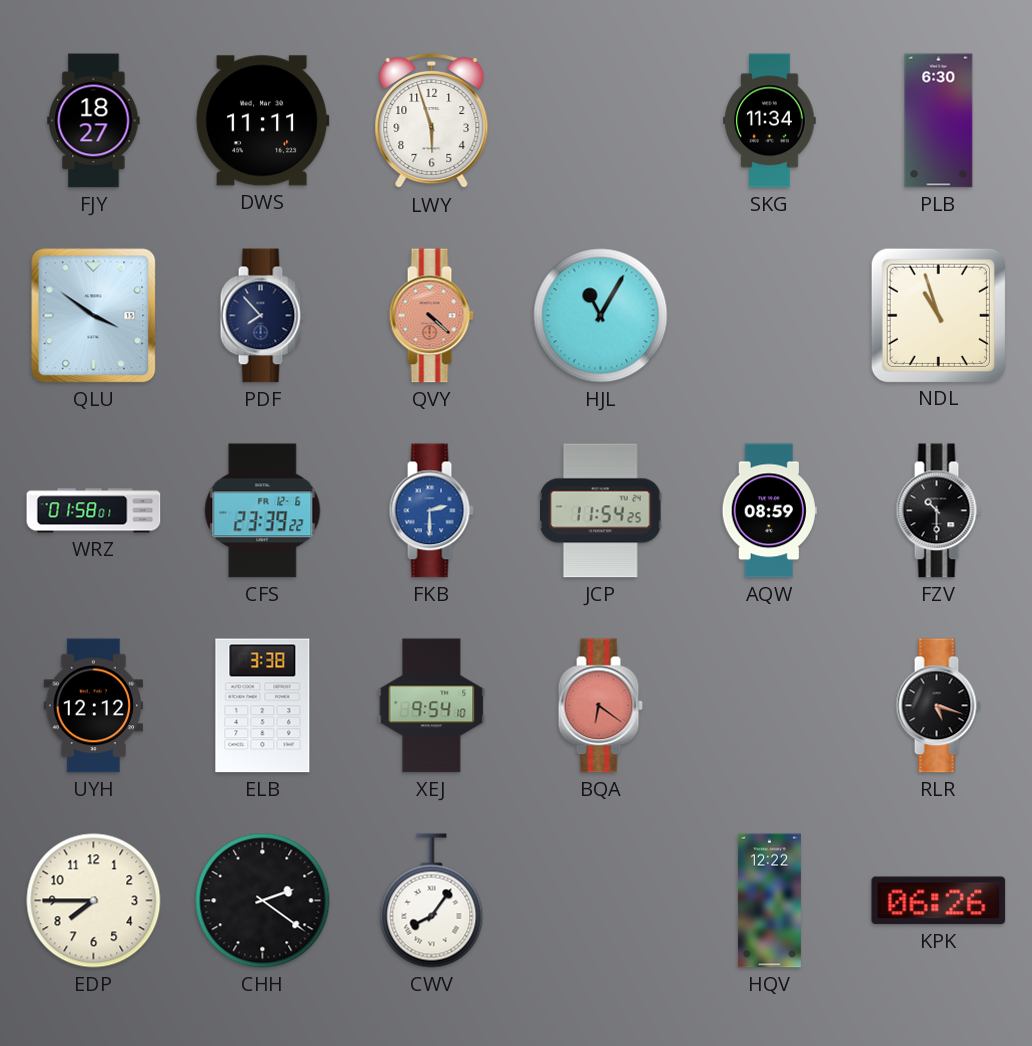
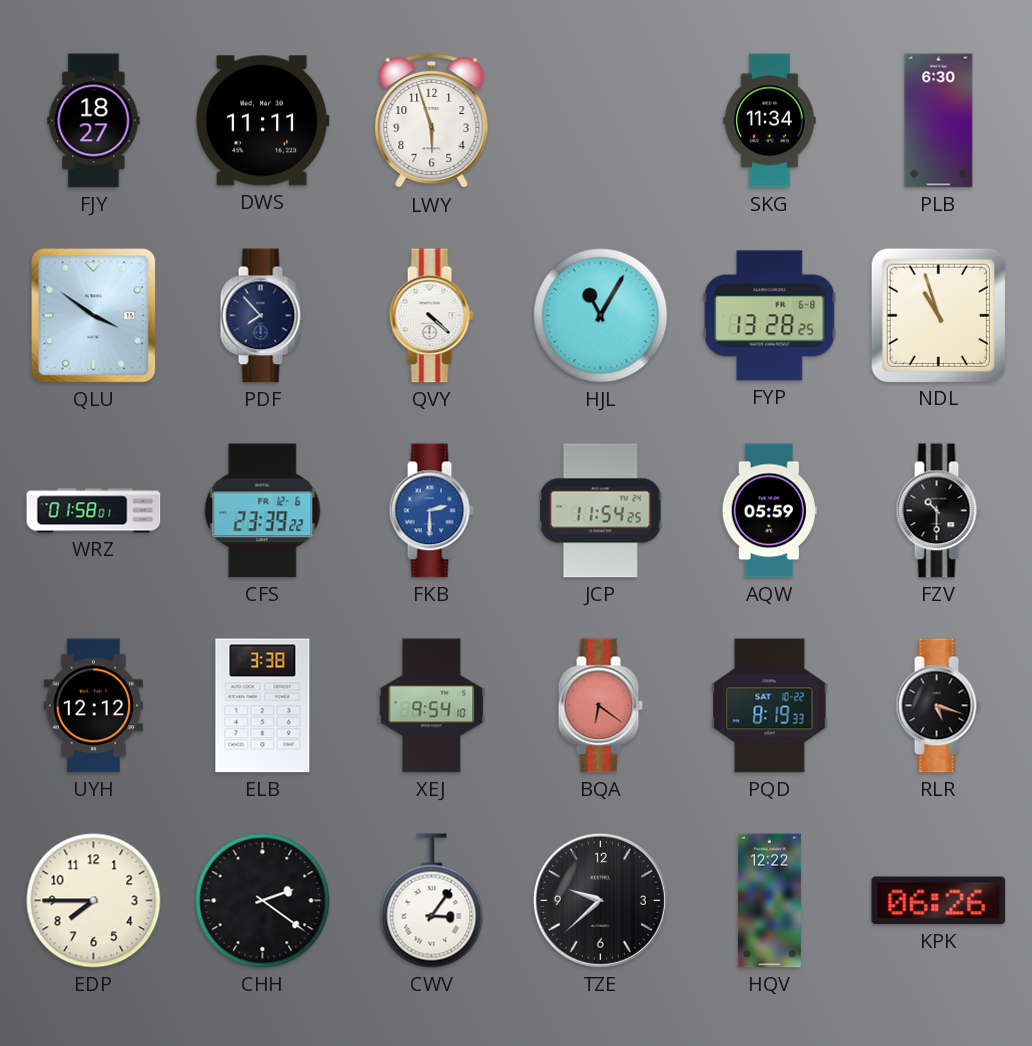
QVY dial: salmon -> white
FYP: none -> 13:28
AQW: 08:59 -> 05:59
PQD: none -> 8:19
CWV: 8:06 -> 3:06
TZE: none -> 9:38
